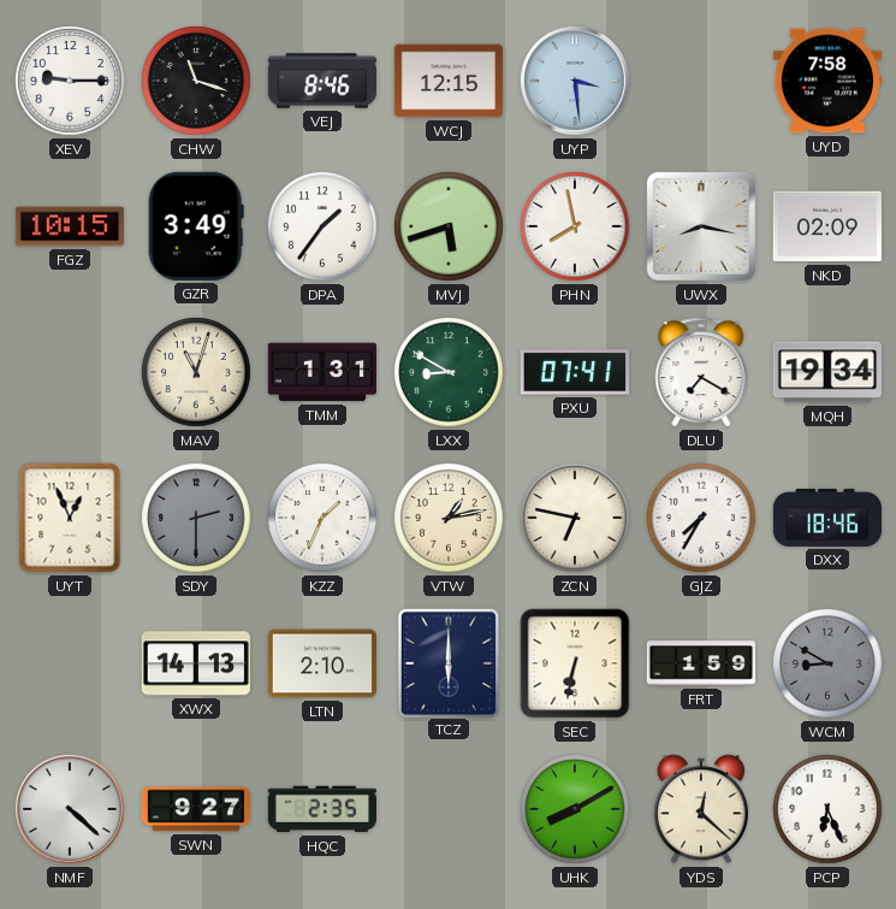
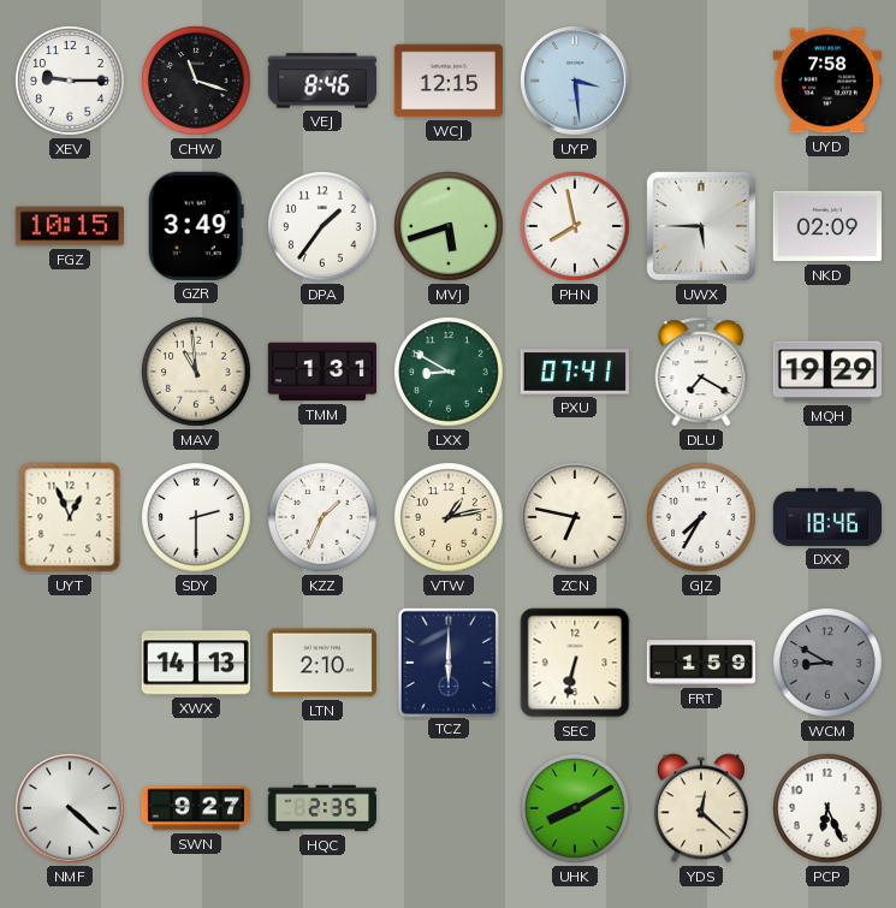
UWX: 8:17 -> 5:45
MAV: 11:03 -> 10:59
MQH: 19:34 -> 19:29
SDY dial: grey -> white
